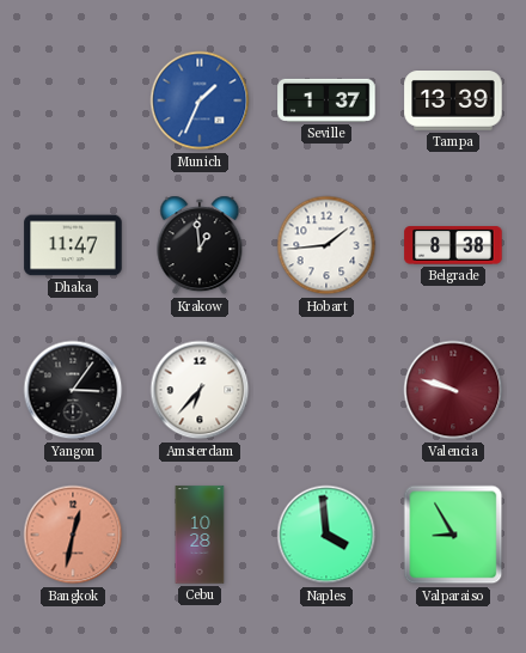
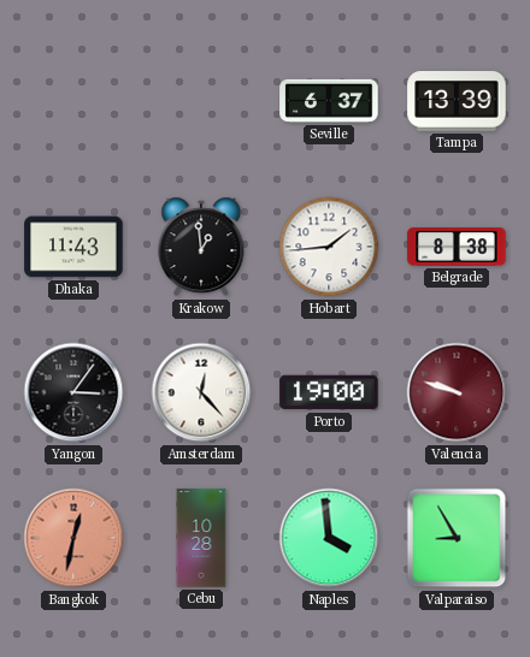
Munich: 1:34 -> none
Seville: 1:37 -> 6:37
Dhaka: 11:47 -> 11:43
Amsterdam: 6:37 -> 12:23
Porto: none -> 19:00
